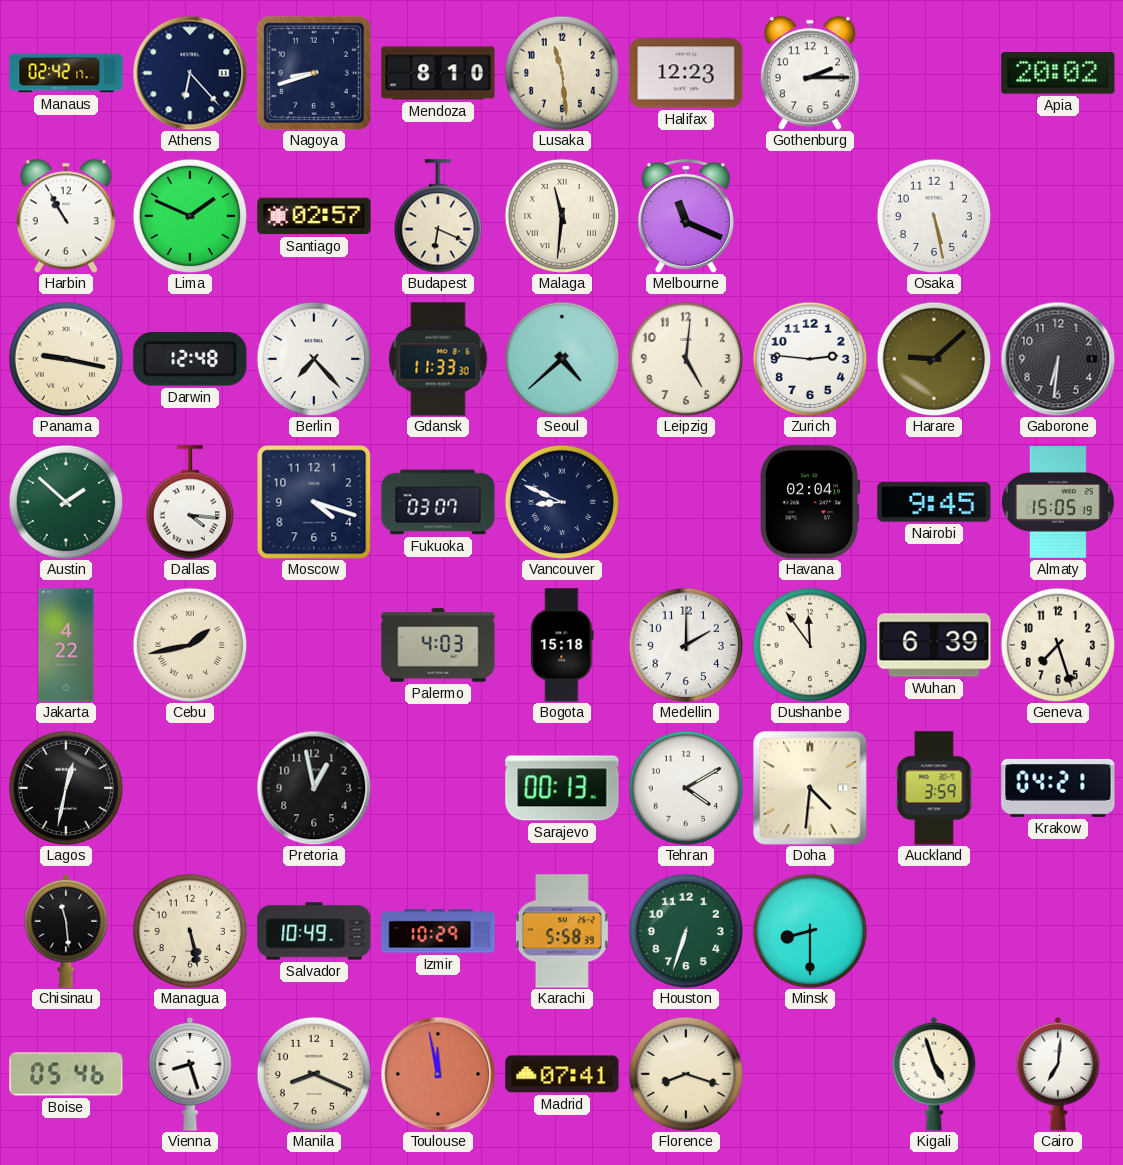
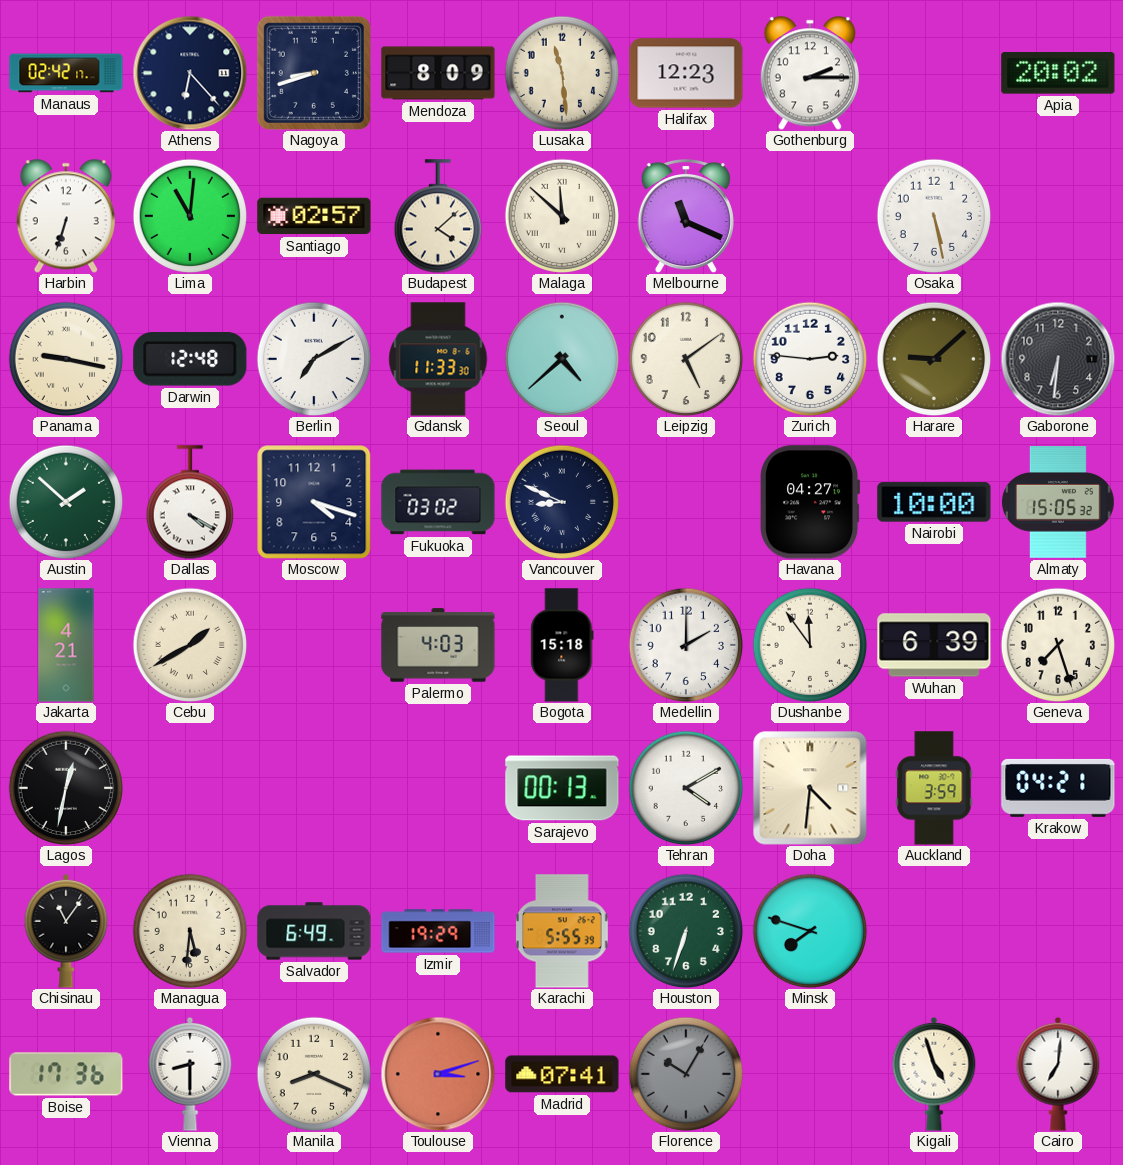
Mendoza: 8:10 -> 8:09
Harbin: 10:55 -> 6:33
Lima: 1:49 -> 11:01
Budapest: 6:19 -> 4:08
Malaga: 11:31 -> 11:52
Berlin: 7:23 -> 7:10
Leipzig: 5:01 -> 5:09
Dallas: 4:16 -> 4:20
Fukuoka: 03:07 -> 03:02
Havana: 02:04 -> 04:27
Nairobi: 9:45 -> 10:00
Almaty: 15:05:19 -> 15:05:32
Jakarta: 4:22 -> 4:21
Cebu: 1:43 -> 1:40
Pretoria: 12:58 -> none
Chisinau: 11:29 -> 11:06
Managua: 5:28 -> 5:31
Salvador: 10:49 -> 6:49
Izmir: 10:29 -> 19:29
Karachi: 5:58 -> 5:55
Minsk: 8:30 -> 7:48
Boise: 05:46 -> 17:36
Vienna: 8:27 -> 8:30
Toulouse: 11:58 -> 3:12
Florence: 8:18 -> 10:05
Florence dial: cream -> grey
